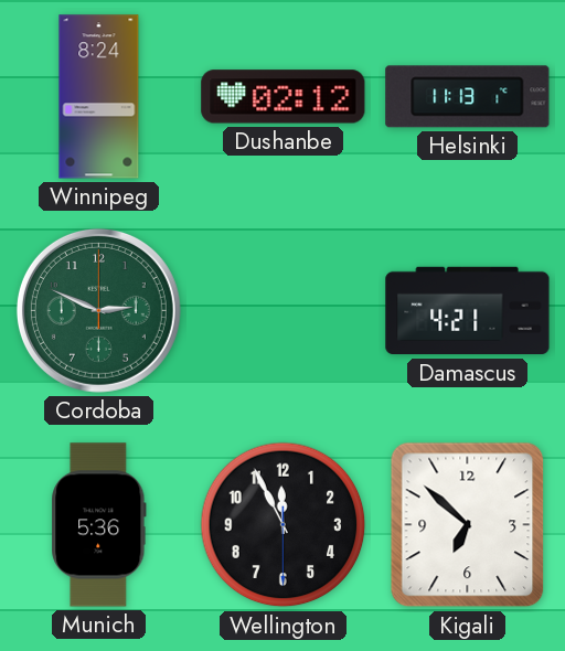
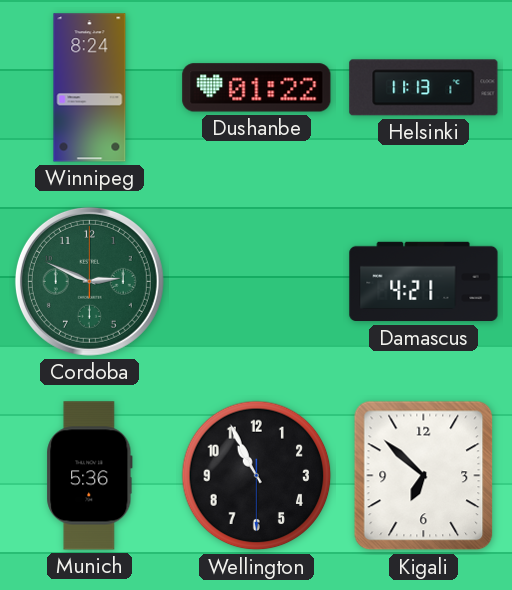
Dushanbe: 02:12 -> 01:22
Wellington: 11:55 -> 10:55
